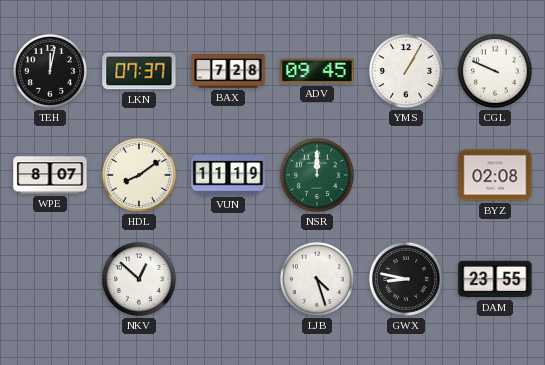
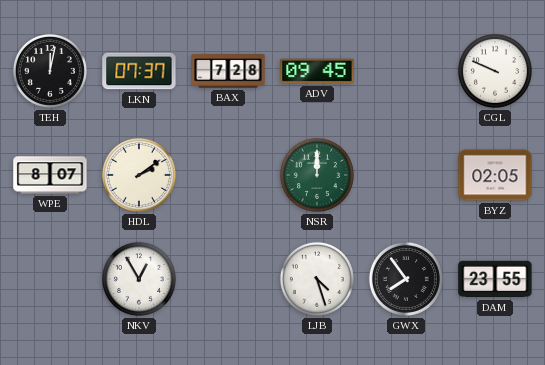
YMS: 1:05 -> none
HDL: 8:09 -> 2:09
VUN: 11:19 -> none
BYZ: 02:08 -> 02:05
NKV: 12:52 -> 12:55
GWX: 8:47 -> 7:54
